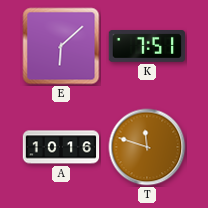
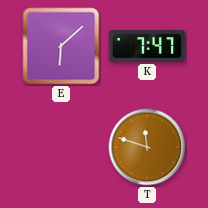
K: 7:51 -> 7:47
A: 10:16 -> none
